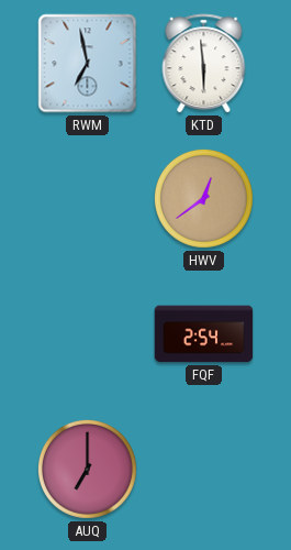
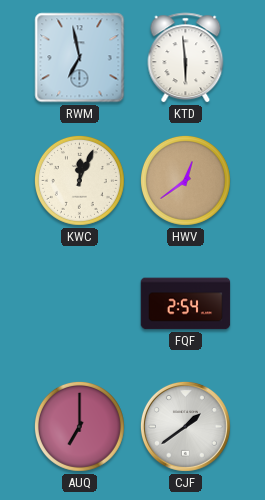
KWC: none -> 12:04
CJF: none -> 1:39
